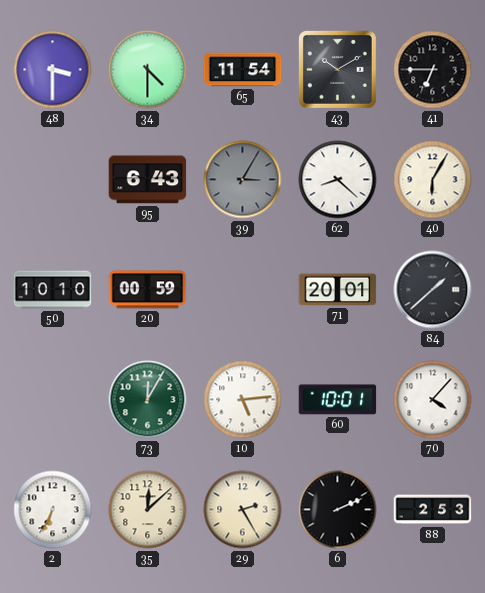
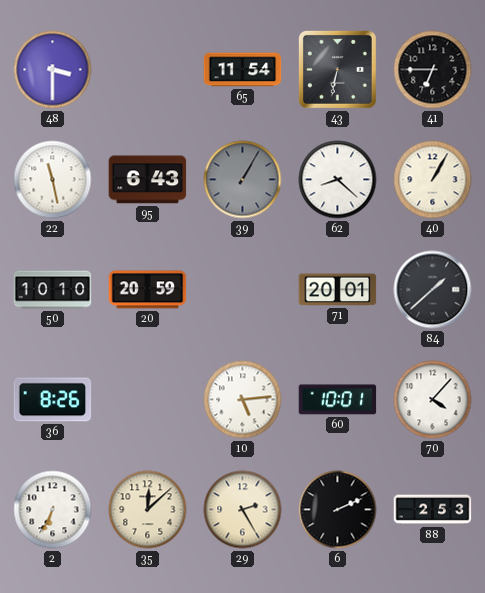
34: 4:30 -> none
43: 10:10 -> 6:32
22: none -> 11:28
39: 3:05 -> 1:05
40: 6:05 -> 1:05
20: 00:59 -> 20:59
36: none -> 8:26
73: 12:05 -> none
